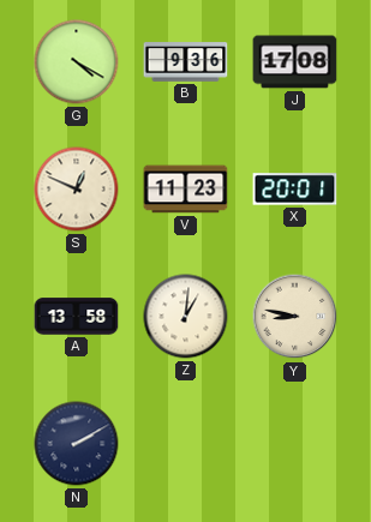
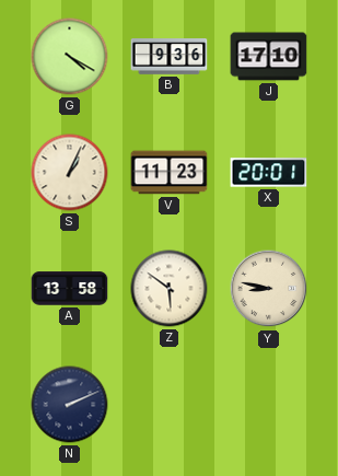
J: 17:08 -> 17:10
S: 12:49 -> 1:04
Z: 1:01 -> 5:51
N: 2:10 -> 2:11
